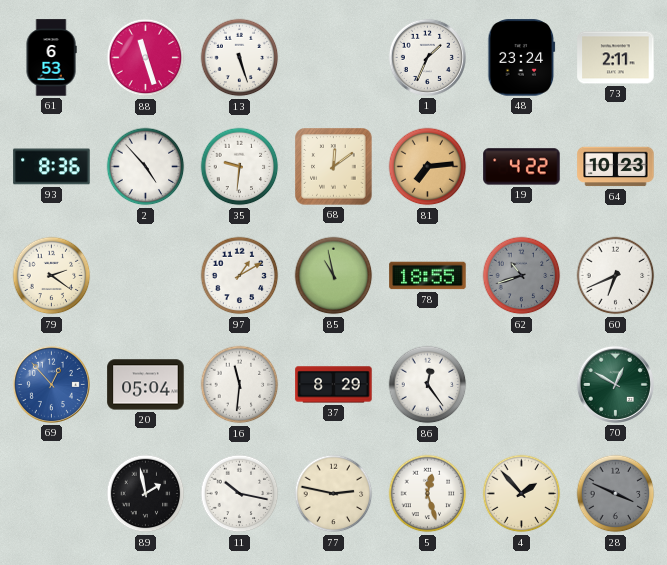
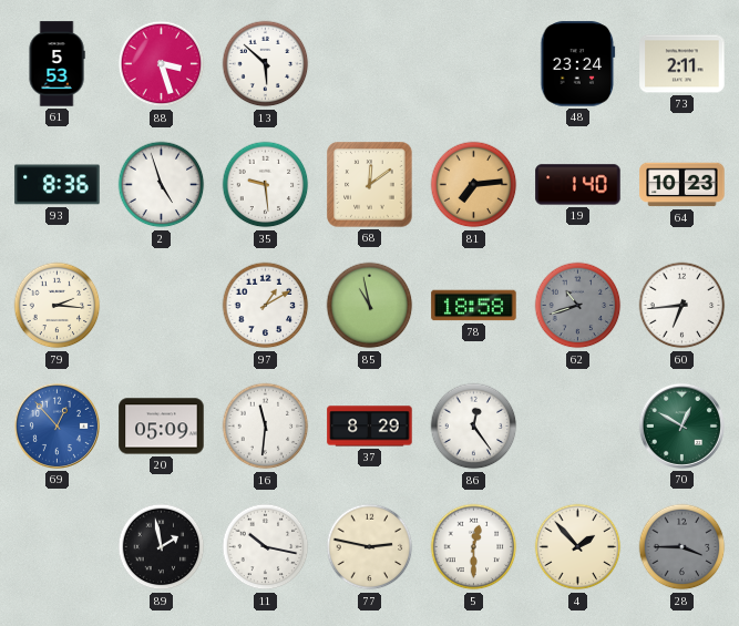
61: 6:53 -> 5:53
88: 11:27 -> 3:27
13: 5:27 -> 5:52
1: 1:34 -> none
2: 4:53 -> 4:57
35: 9:31 -> 9:29
19: 4:22 -> 1:40
79: 2:21 -> 2:16
78: 18:55 -> 18:58
60: 6:41 -> 6:44
20: 05:04 -> 05:09
5: 12:27 -> 12:30
28: 3:49 -> 3:45
